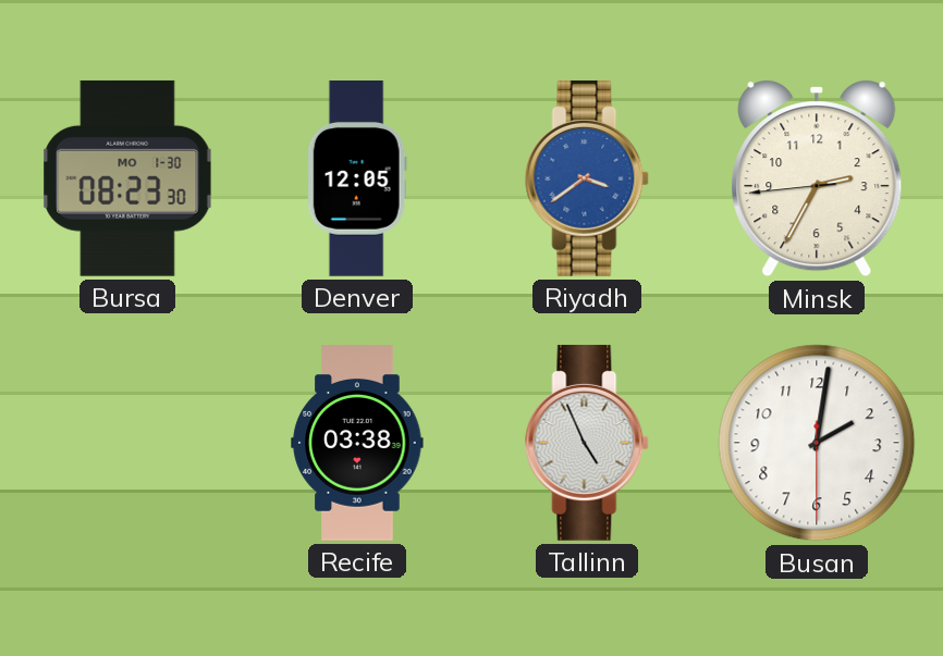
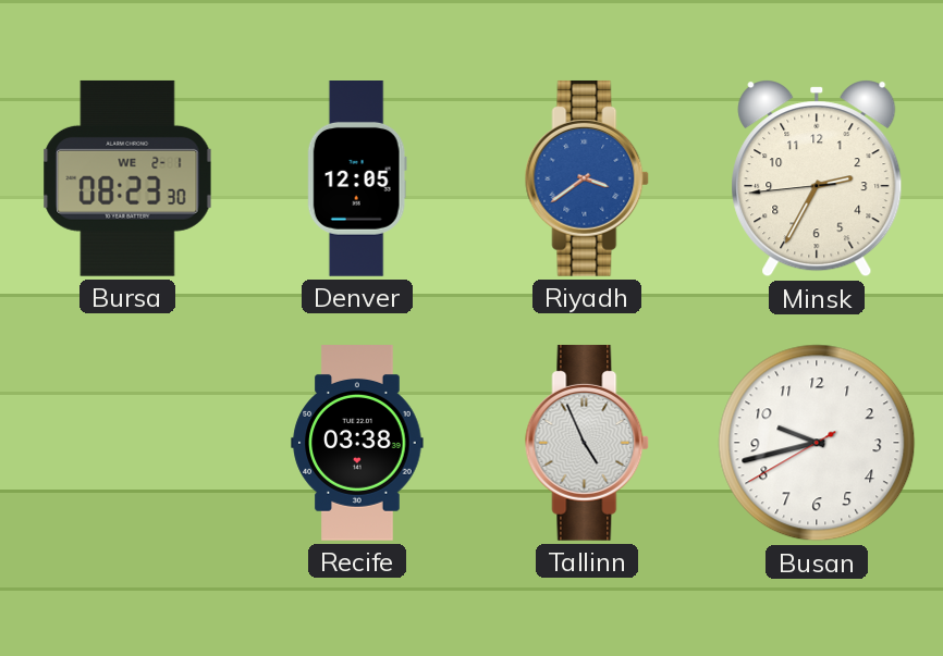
Bursa date: MO 1-30 -> WE 2-1
Busan: 2:01 -> 9:42
